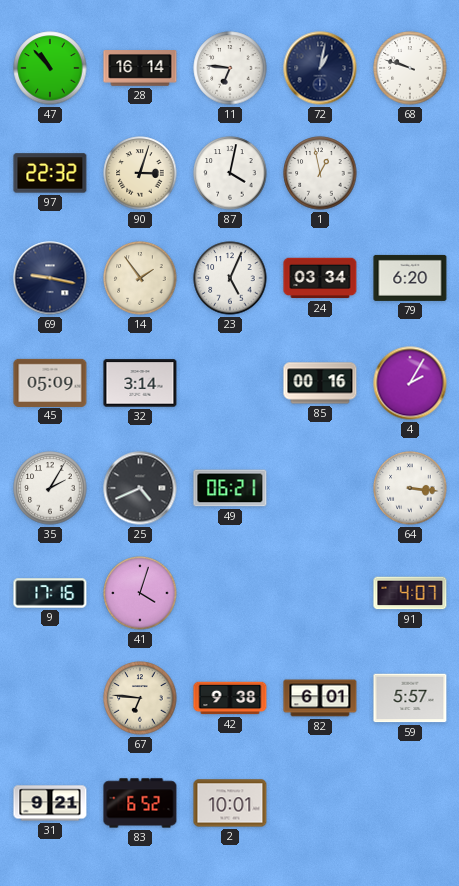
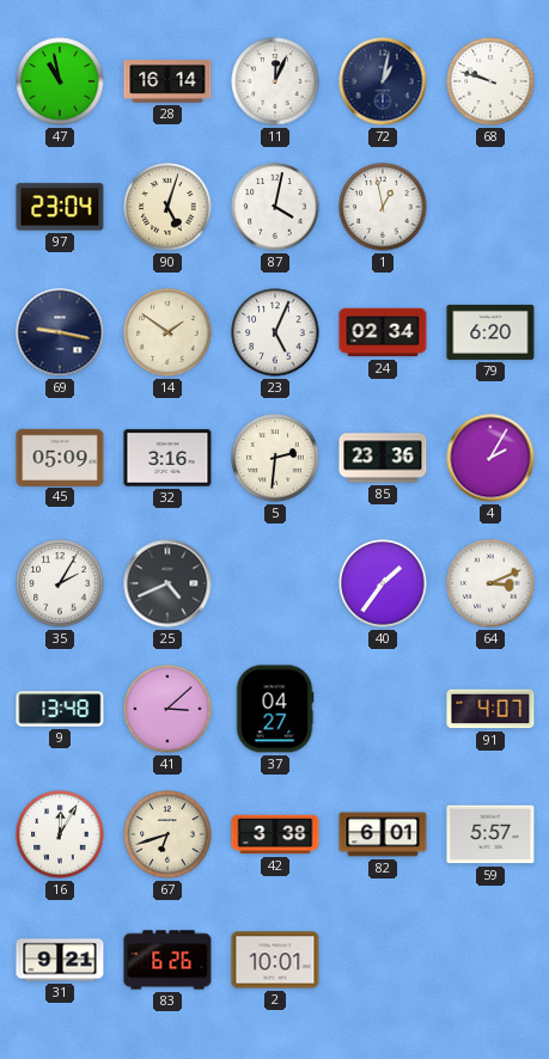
47: 10:53 -> 10:58
11: 6:46 -> 12:04
97: 22:32 -> 23:04
90: 3:03 -> 5:03
14: 1:54 -> 1:51
24: 03:34 -> 02:34
32: 3:14 -> 3:16
5: none -> 2:31
85: 00:16 -> 23:36
49: 06:21 -> none
40: none -> 1:36
64: 3:16 -> 3:11
9: 17:16 -> 13:48
41: 4:03 -> 3:08
37: none -> 04:27
16: none -> 12:05
67: 6:46 -> 6:42
42: 9:38 -> 3:38
83: 6:52 -> 6:26
